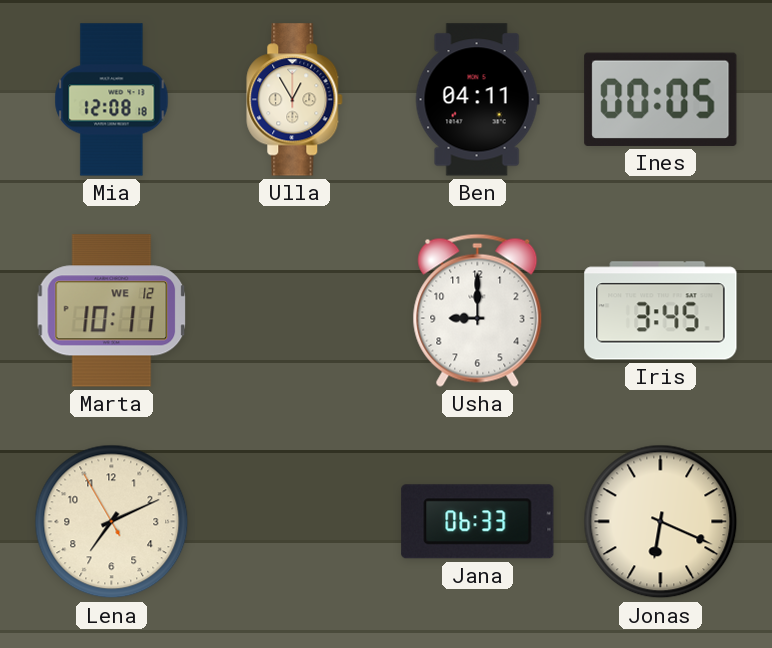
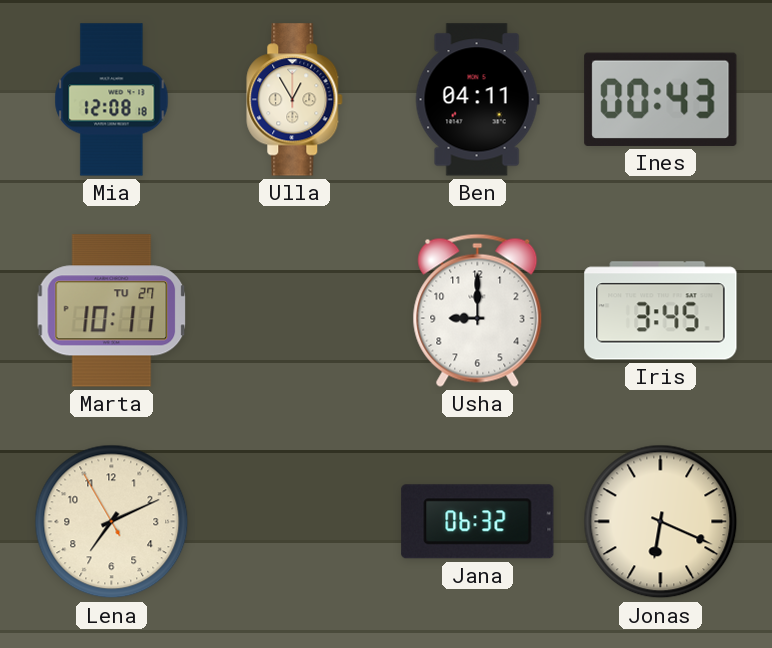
Ines: 00:05 -> 00:43
Marta date: WE 12 -> TU 27
Jana: 06:33 -> 06:32
